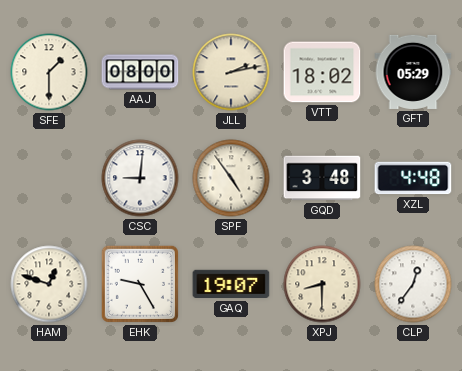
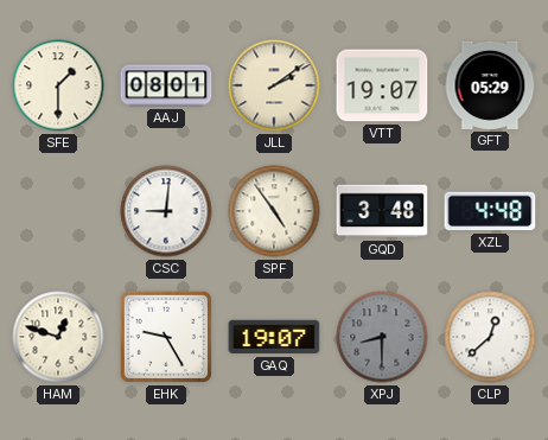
AAJ: 08:00 -> 08:01
JLL: 2:13 -> 2:09
VTT: 18:02 -> 19:07
XPJ dial: cream -> grey
CLP: 12:36 -> 12:38
